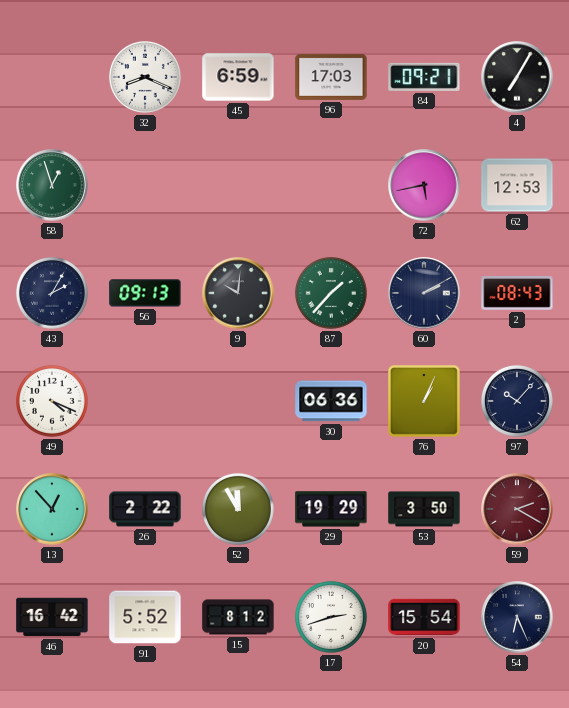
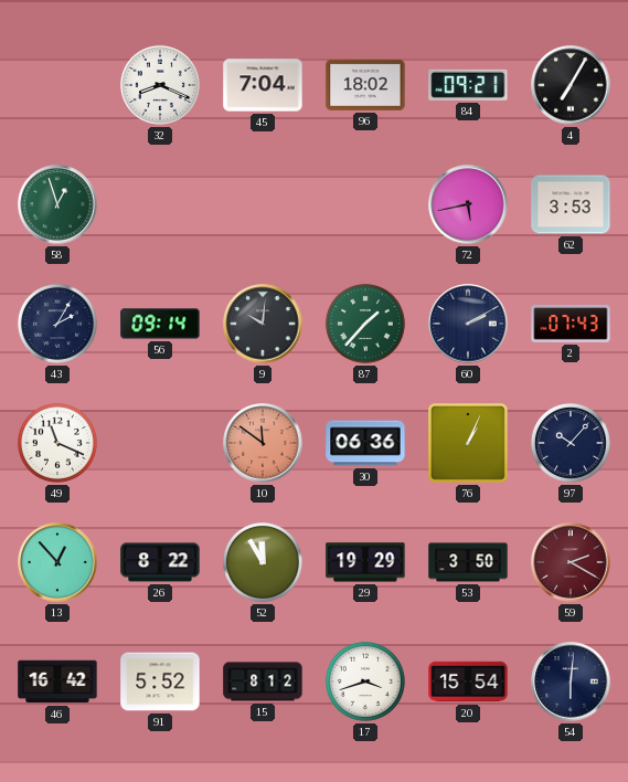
45: 6:59 -> 7:04
96: 17:03 -> 18:02
62: 12:53 -> 3:53
56: 09:13 -> 09:14
2: 08:43 -> 07:43
49: 4:19 -> 11:19
10: none -> 11:51
26: 2:22 -> 8:22
17: 2:42 -> 3:42
54: 6:26 -> 6:01
